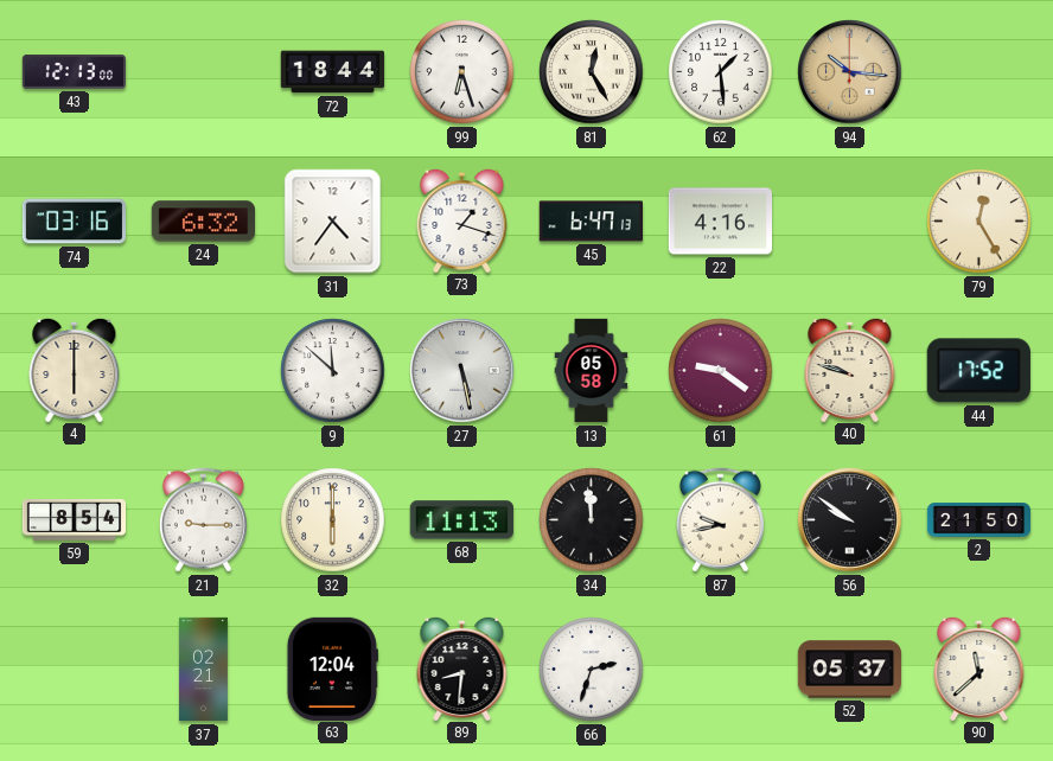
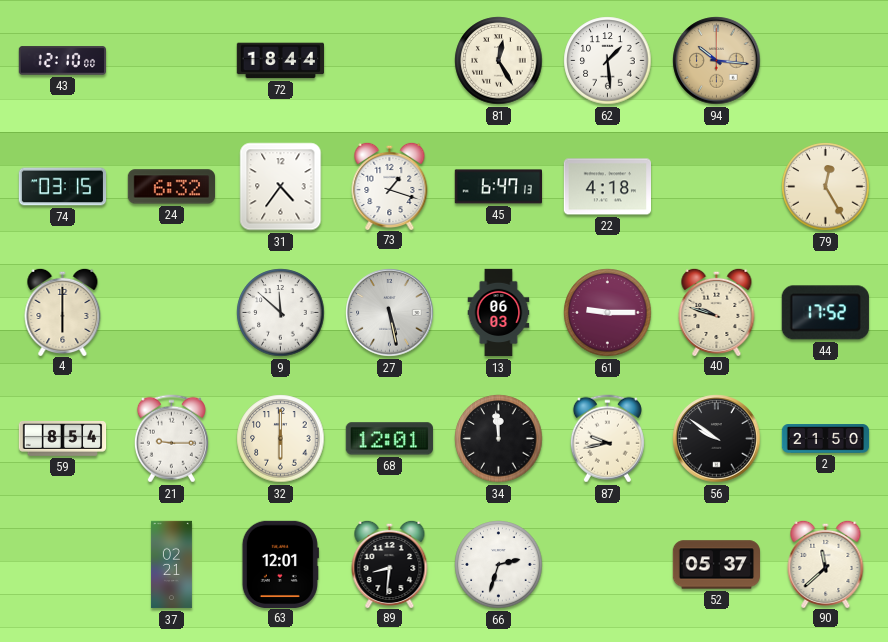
43: 12:13 -> 12:10
99: 6:27 -> none
74: 03:16 -> 03:15
22: 4:16 -> 4:18
13: 05:58 -> 06:03
61: 9:21 -> 9:15
68: 11:13 -> 12:01
63: 12:04 -> 12:01
